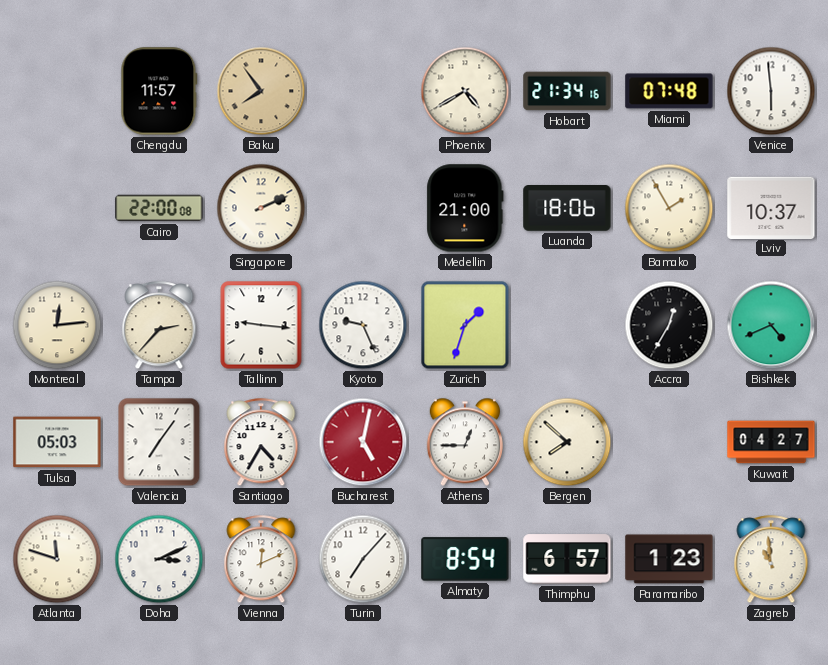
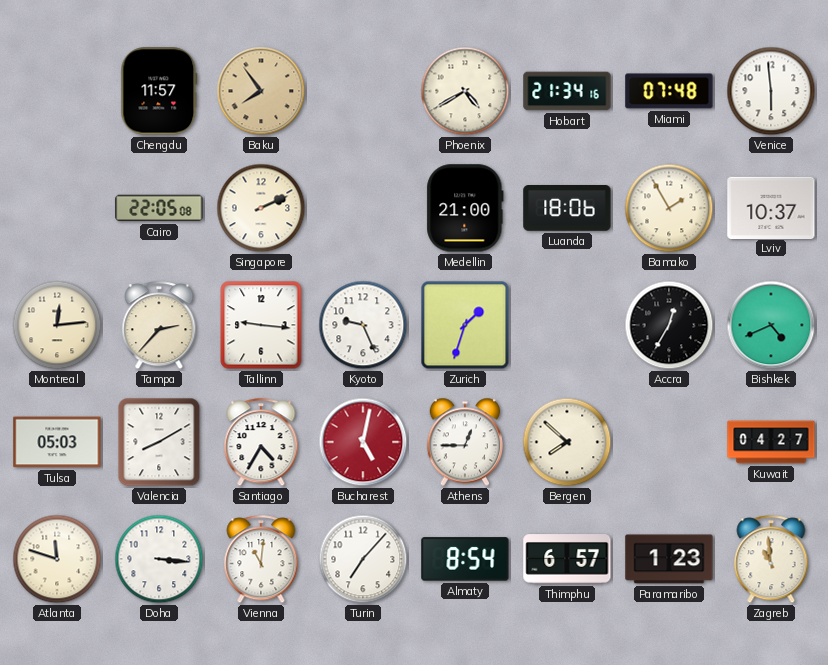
Cairo: 22:00 -> 22:05
Valencia: 7:06 -> 8:10
Doha: 3:11 -> 3:16
Vienna: 12:11 -> 11:01
